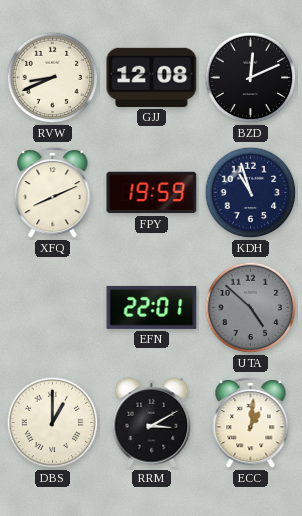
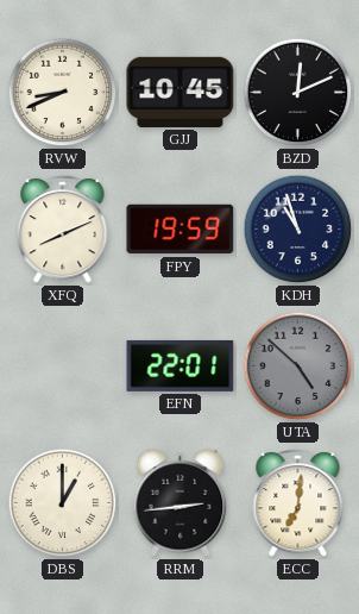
GJJ: 12:08 -> 10:45
RRM: 3:10 -> 2:44
ECC: 1:01 -> 7:01
